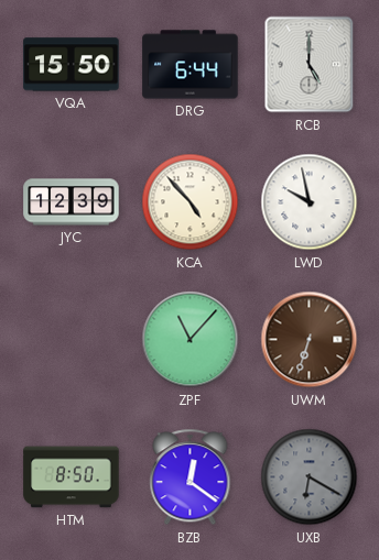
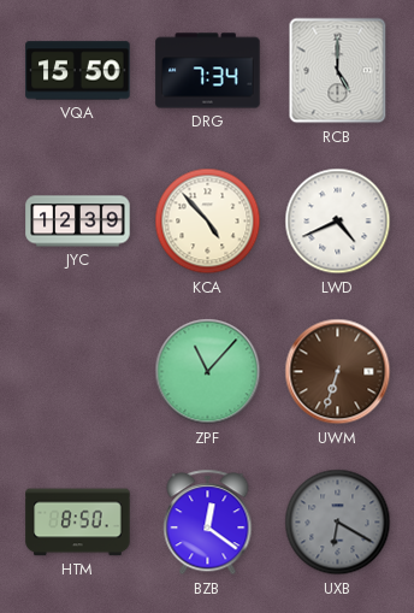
DRG: 6:44 -> 7:34
LWD: 9:58 -> 4:41
